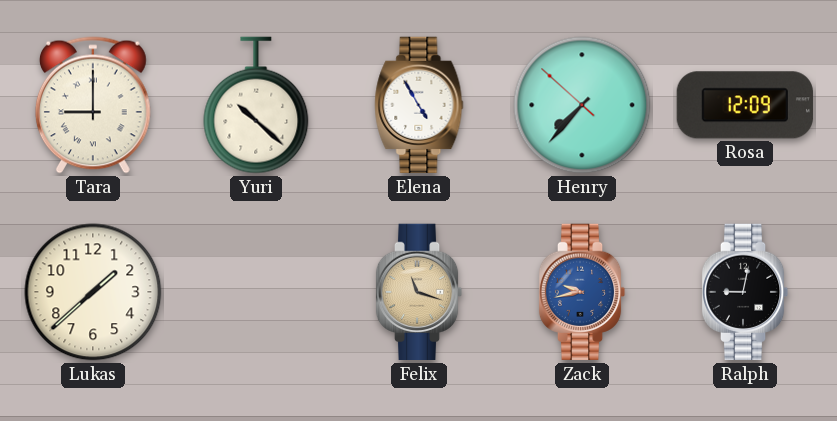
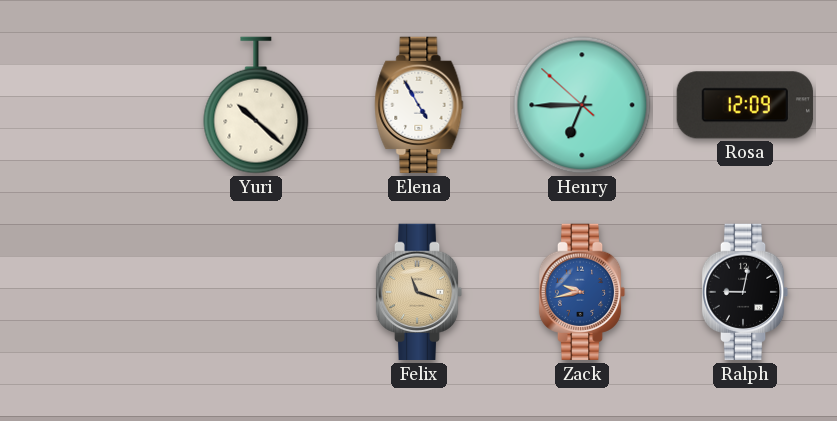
Tara: 9:00 -> none
Henry: 7:36 -> 6:44
Lukas: 1:38 -> none
